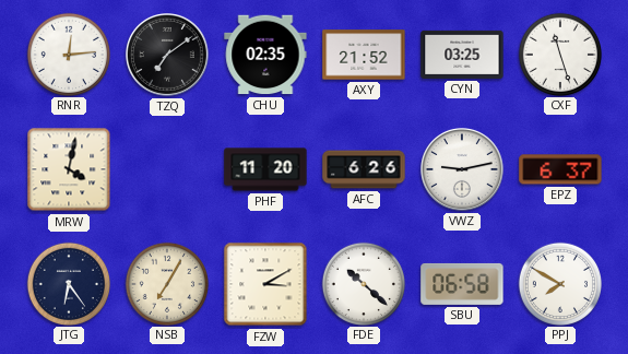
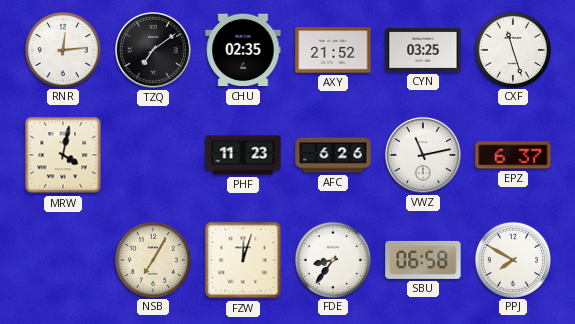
PHF: 11:20 -> 11:23
VWZ: 9:13 -> 11:13
JTG: 6:24 -> none
FZW: 3:10 -> 12:03
FDE: 10:22 -> 8:36
